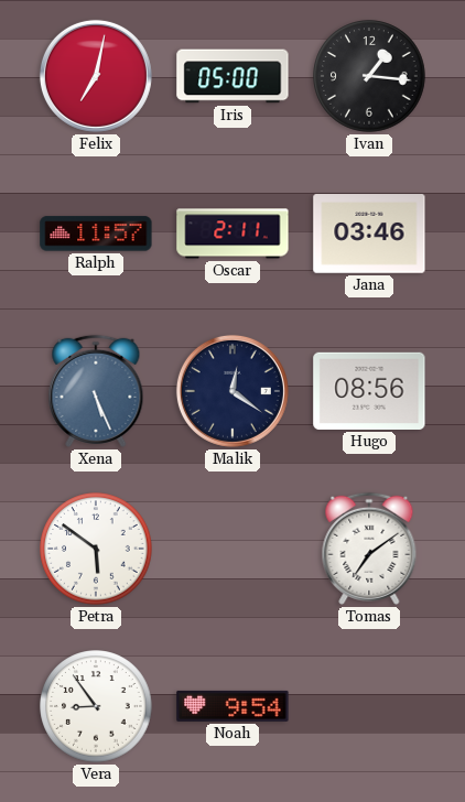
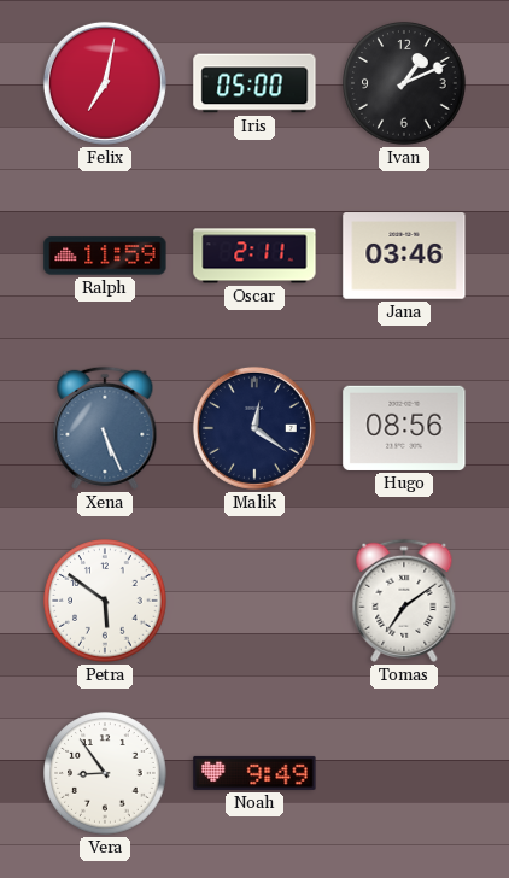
Ivan: 1:16 -> 1:11
Ralph: 11:57 -> 11:59
Noah: 9:54 -> 9:49
